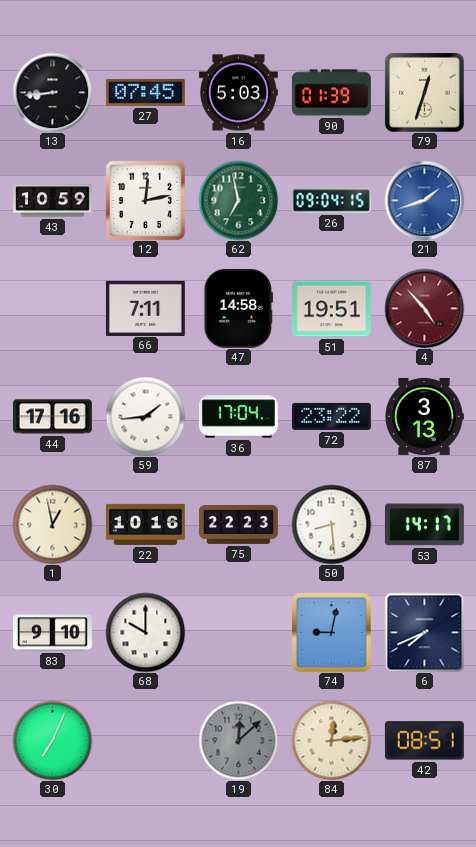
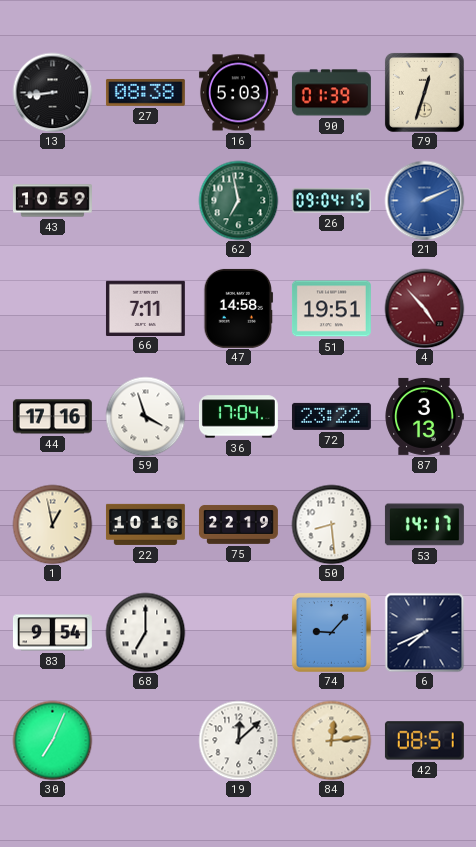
27: 07:45 -> 08:38
12: 12:13 -> none
21: 1:42 -> 2:11
59: 1:44 -> 3:57
75: 22:23 -> 22:19
83: 9:10 -> 9:54
68: 10:00 -> 7:00
74: 9:02 -> 9:07
19 dial: grey -> white
